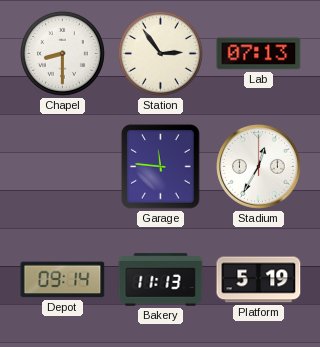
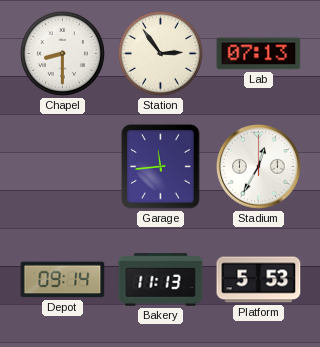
Garage: 11:46 -> 11:44
Platform: 5:19 -> 5:53
